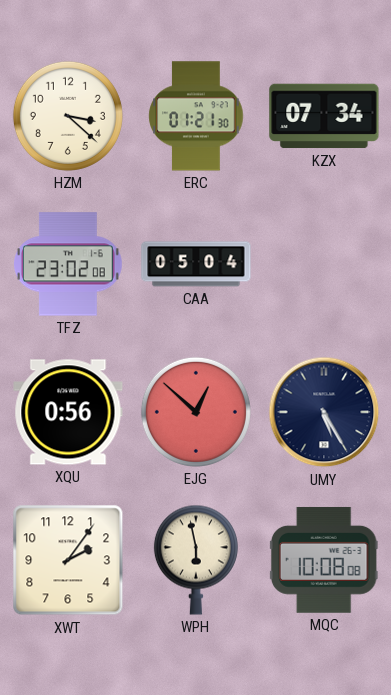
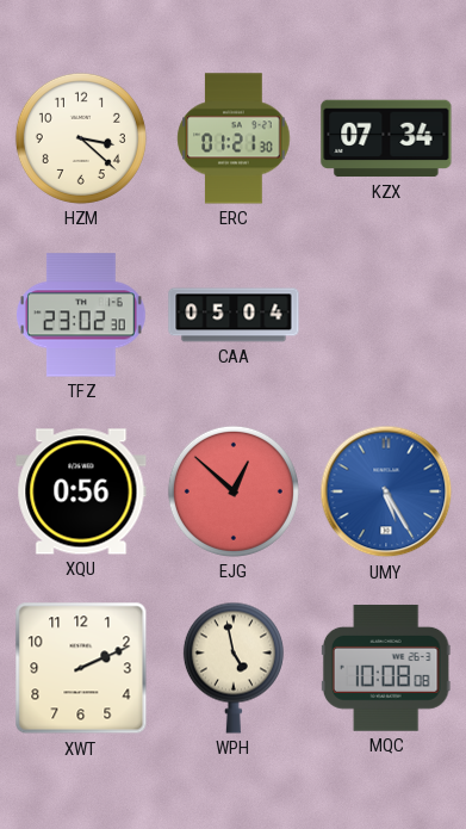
TFZ: 23:02:08 -> 23:02:30
UMY dial: navy -> blue
XWT: 2:06 -> 2:11
WPH: 5:58 -> 4:58
